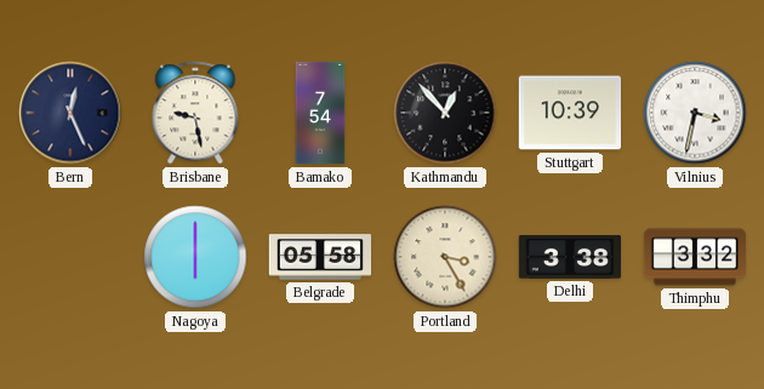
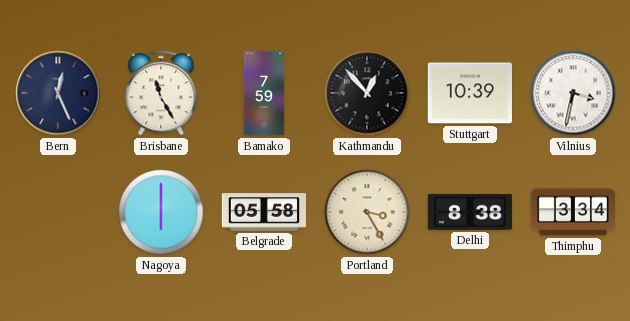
Brisbane: 9:28 -> 11:25
Bamako: 7:54 -> 7:59
Delhi: 3:38 -> 8:38
Thimphu: 3:32 -> 3:34
